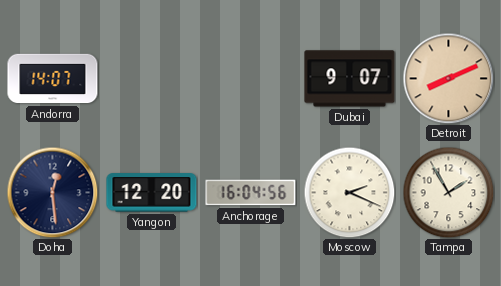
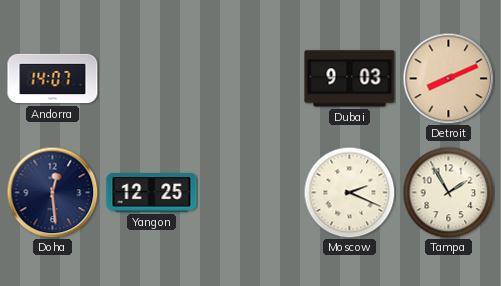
Dubai: 9:07 -> 9:03
Yangon: 12:20 -> 12:25
Anchorage: 16:04 -> none
